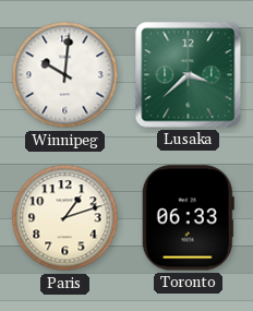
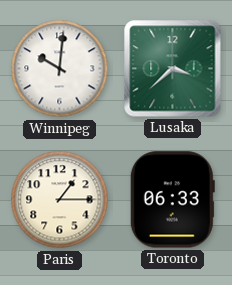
Paris: 1:12 -> 1:15
